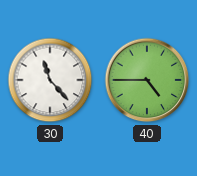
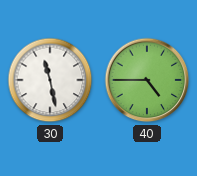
30: 11:23 -> 11:28
